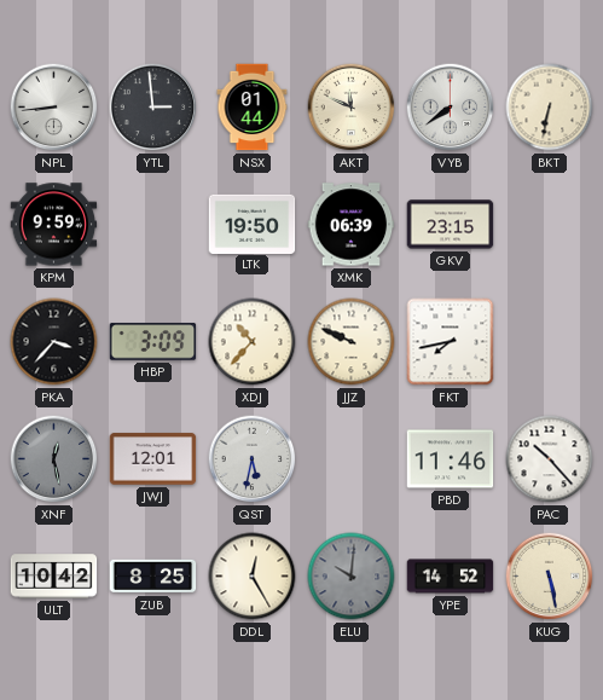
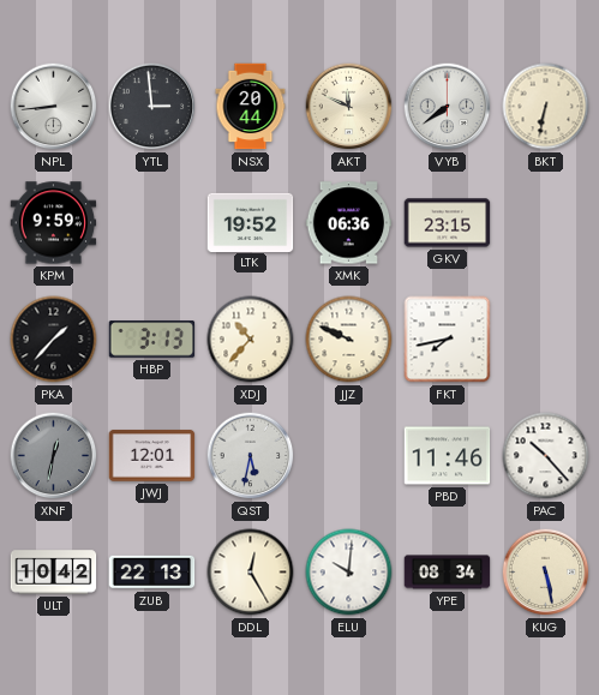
NSX: 01:44 -> 20:44
LTK: 19:50 -> 19:52
XMK: 06:39 -> 06:36
PKA: 3:37 -> 1:37
HBP: 3:09 -> 3:13
XNF: 12:28 -> 12:32
ZUB: 8:25 -> 22:13
ELU dial: grey -> white
YPE: 14:52 -> 08:34
